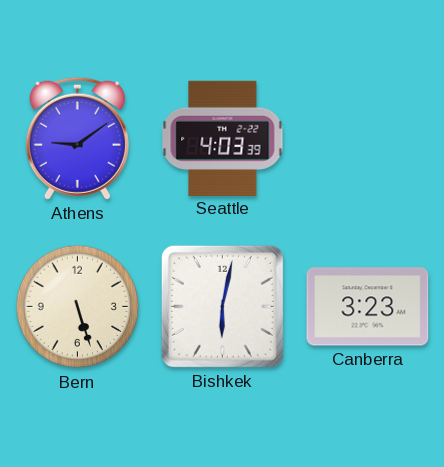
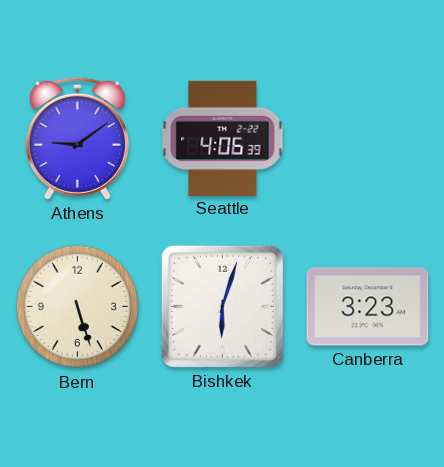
Seattle: 4:03 -> 4:06
Bishkek: 6:02 -> 6:03
